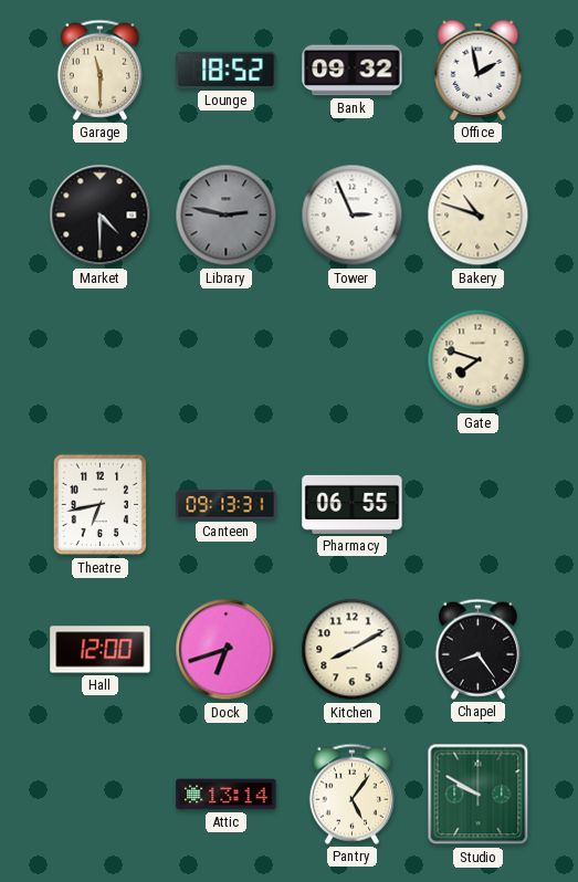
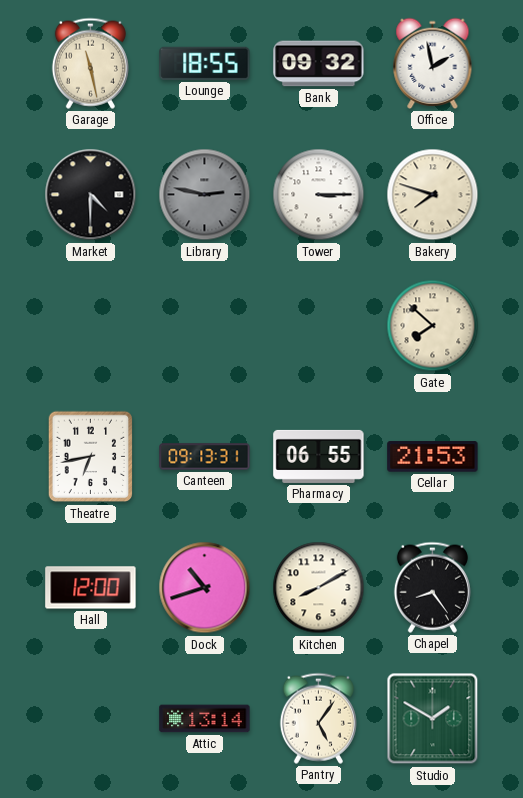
Garage: 11:30 -> 11:28
Lounge: 18:52 -> 18:55
Tower: 2:56 -> 3:15
Bakery: 10:48 -> 7:48
Gate: 7:48 -> 7:52
Cellar: none -> 21:53
Dock: 6:42 -> 10:42
Studio: 9:50 -> 1:50
